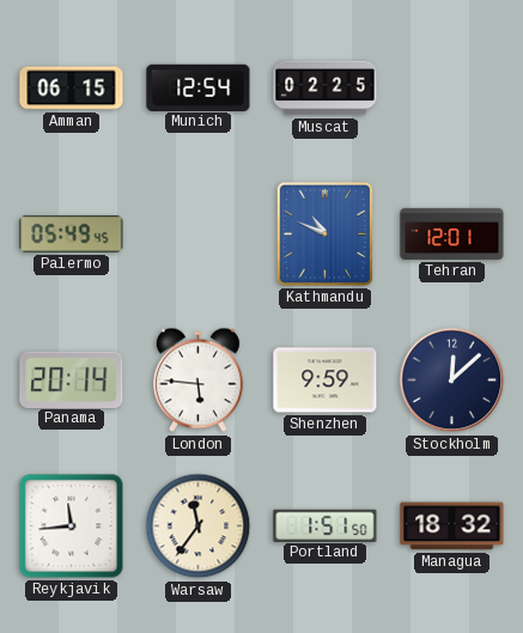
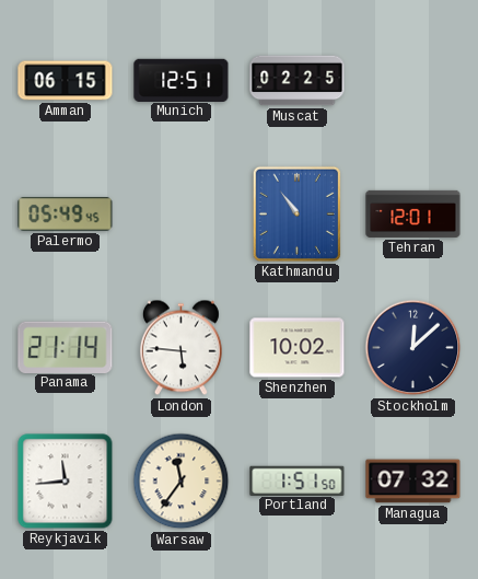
Munich: 12:54 -> 12:51
Kathmandu: 10:49 -> 10:54
Panama: 20:14 -> 21:14
Shenzhen: 9:59 -> 10:02
Managua: 18:32 -> 07:32
